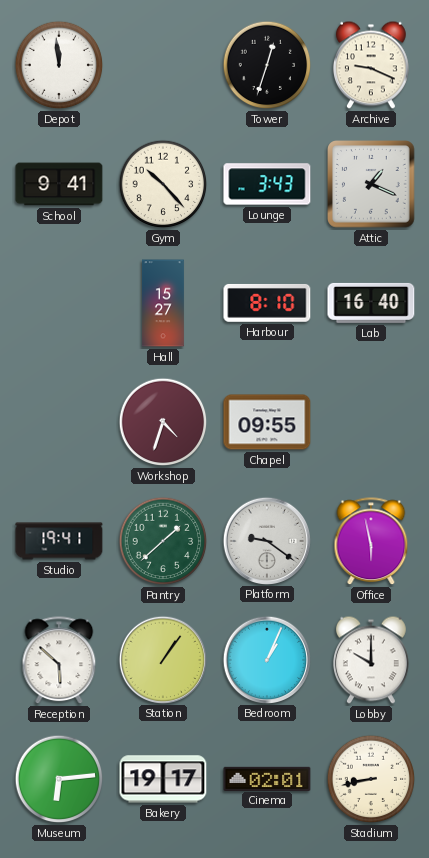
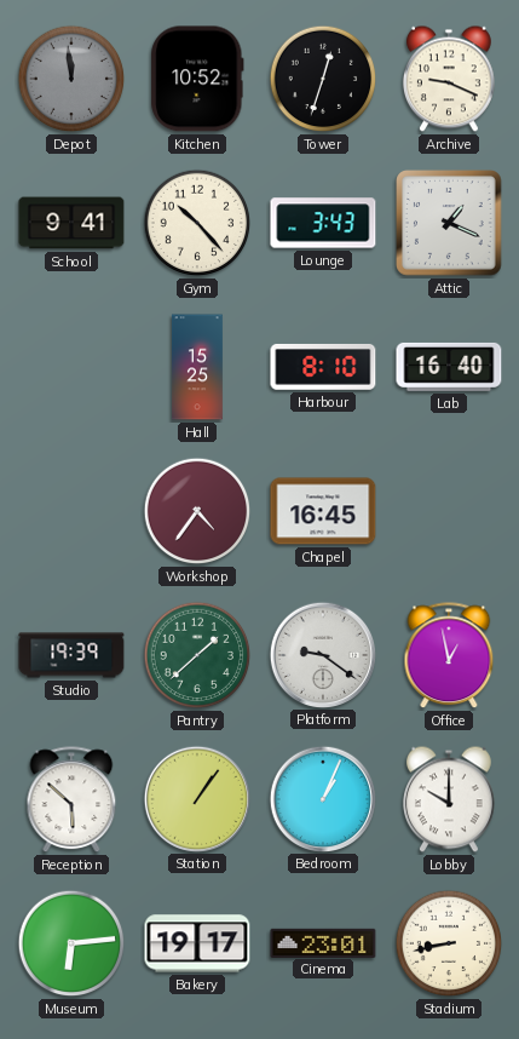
Depot dial: white -> grey
Kitchen: none -> 10:52
Hall: 15:27 -> 15:25
Workshop: 4:33 -> 4:36
Chapel: 09:55 -> 16:45
Studio: 19:41 -> 19:39
Office: 5:58 -> 12:58
Cinema: 02:01 -> 23:01
